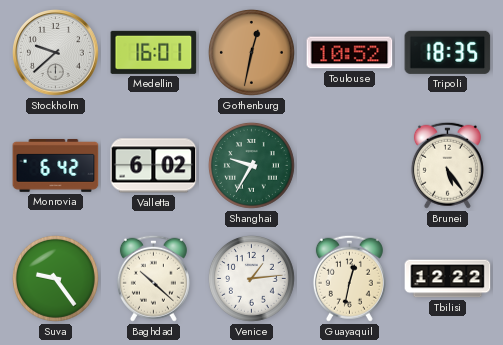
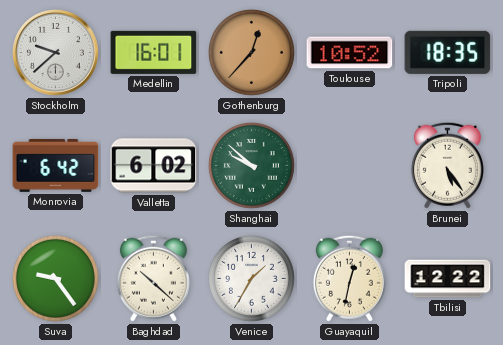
Gothenburg: 12:32 -> 12:37
Shanghai: 9:35 -> 9:52
Venice: 1:14 -> 1:35
